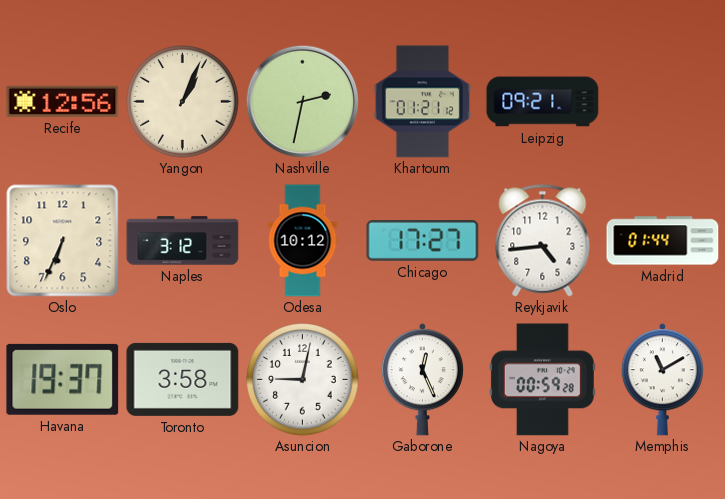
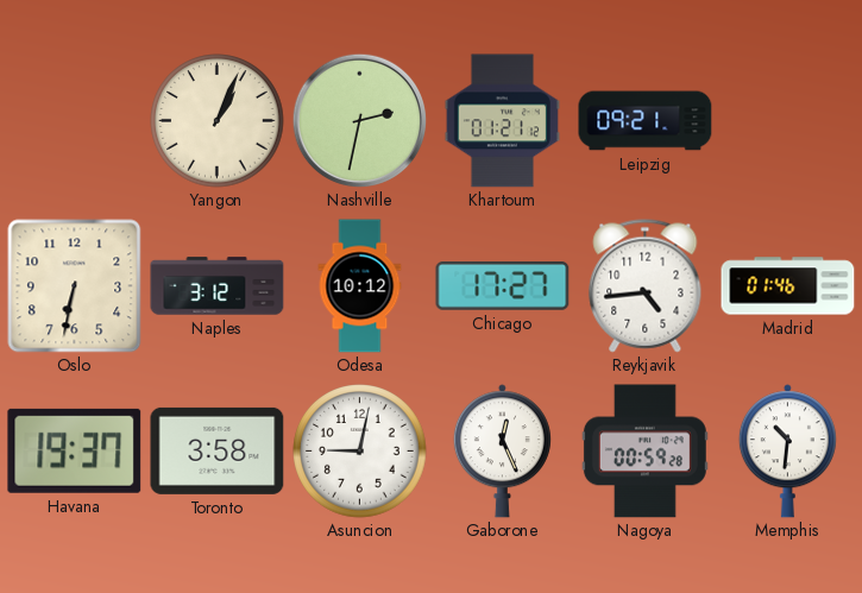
Recife: 12:56 -> none
Oslo: 6:34 -> 6:32
Madrid: 01:44 -> 01:46
Memphis: 11:10 -> 10:31
